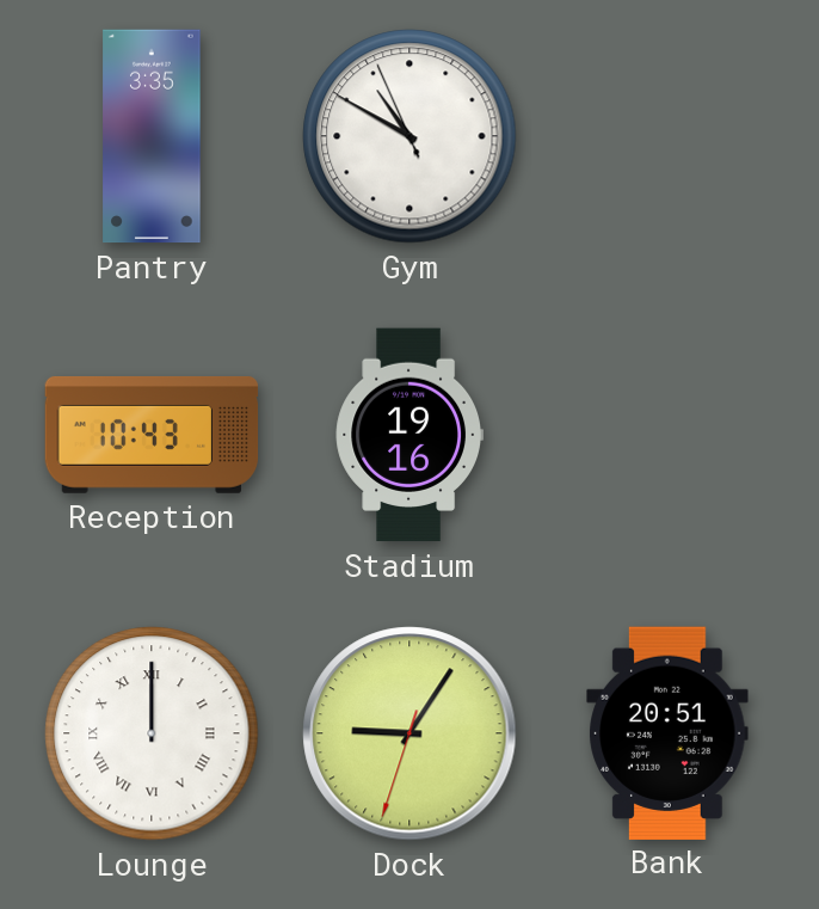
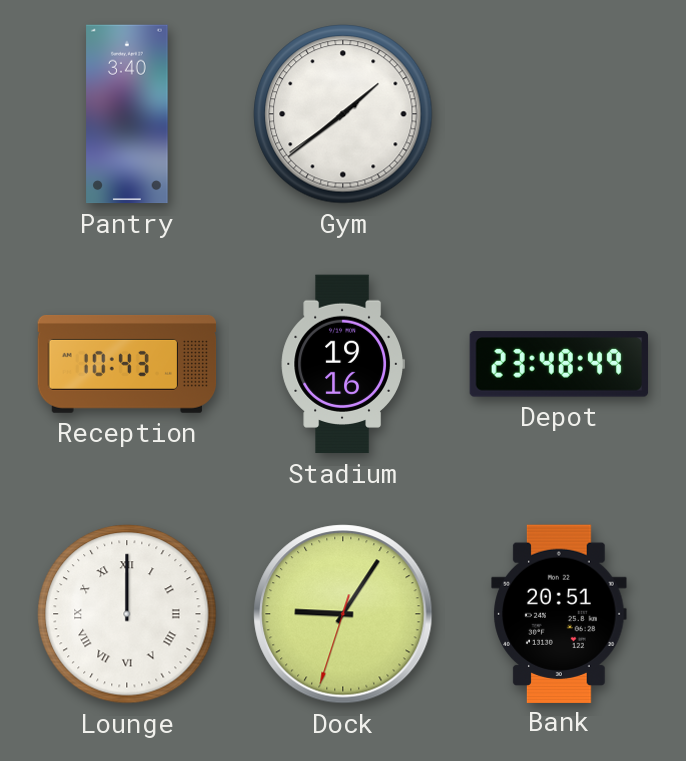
Pantry: 3:35 -> 3:40
Gym: 10:49 -> 1:38
Depot: none -> 23:48
